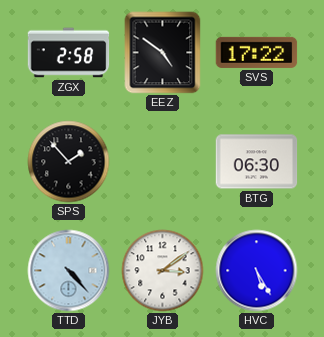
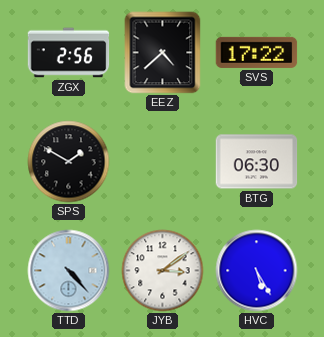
ZGX: 2:58 -> 2:56
EEZ: 4:51 -> 4:38
SPS: 1:53 -> 1:50
